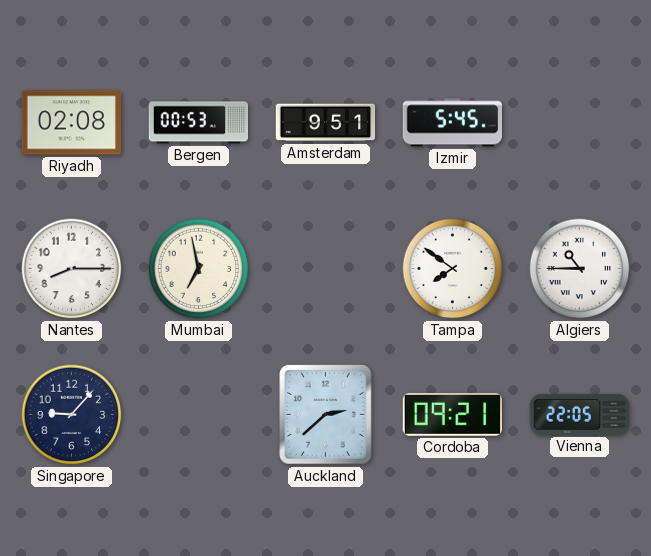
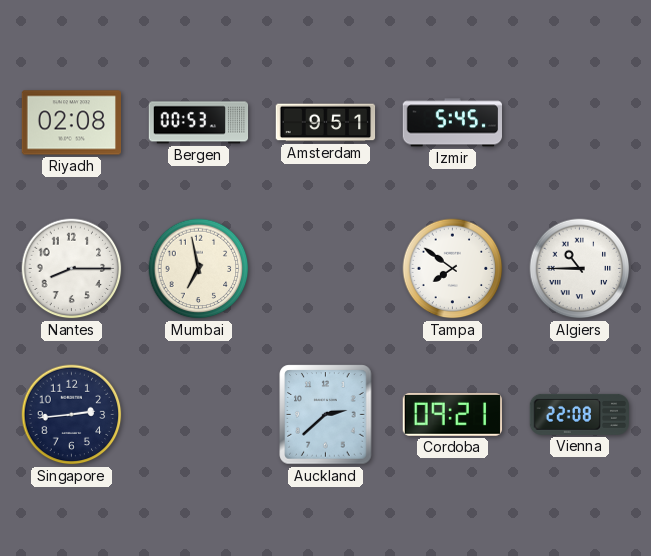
Singapore: 9:07 -> 2:44
Vienna: 22:05 -> 22:08
